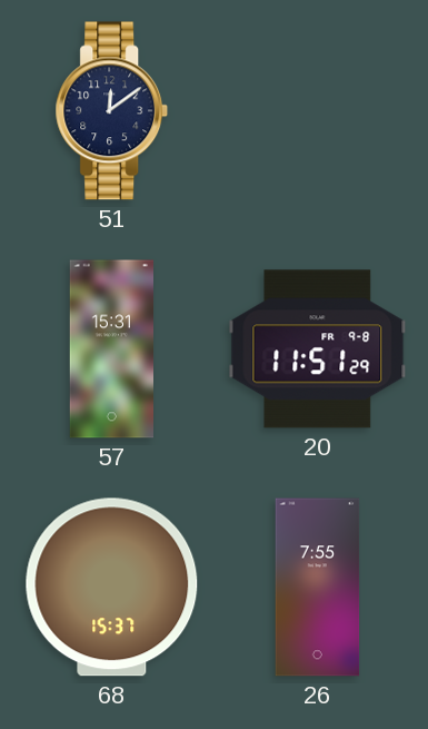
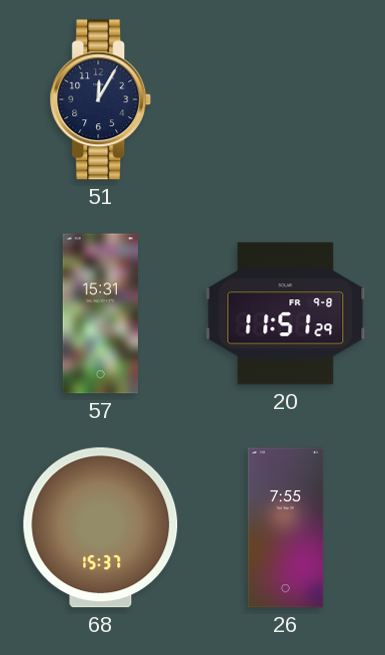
51: 12:09 -> 12:05
